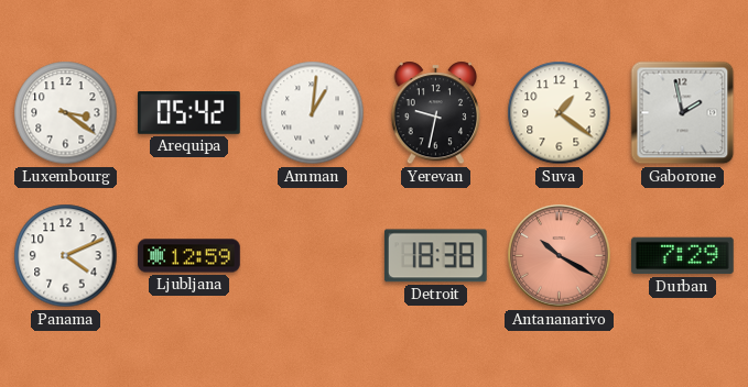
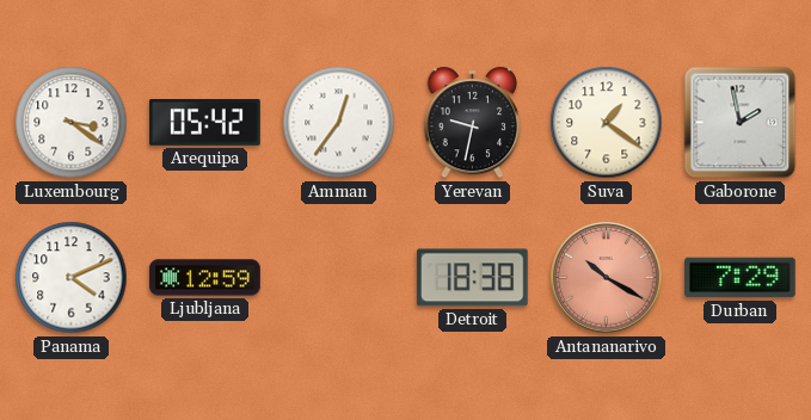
Amman: 1:01 -> 12:36
